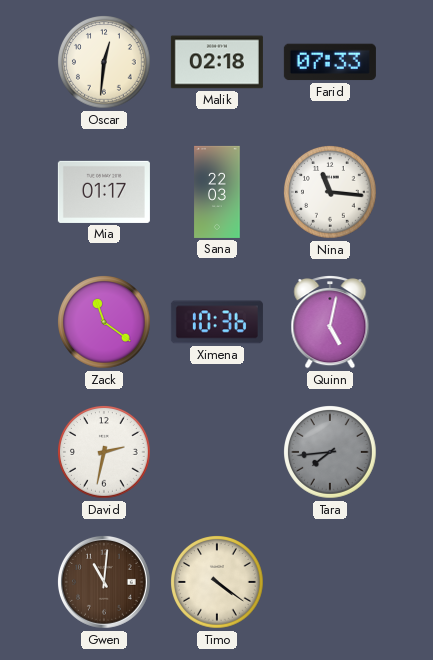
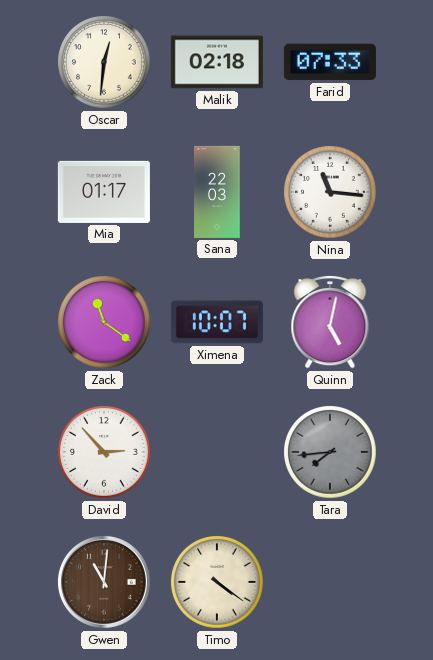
Ximena: 10:36 -> 10:07
David: 2:32 -> 2:53
